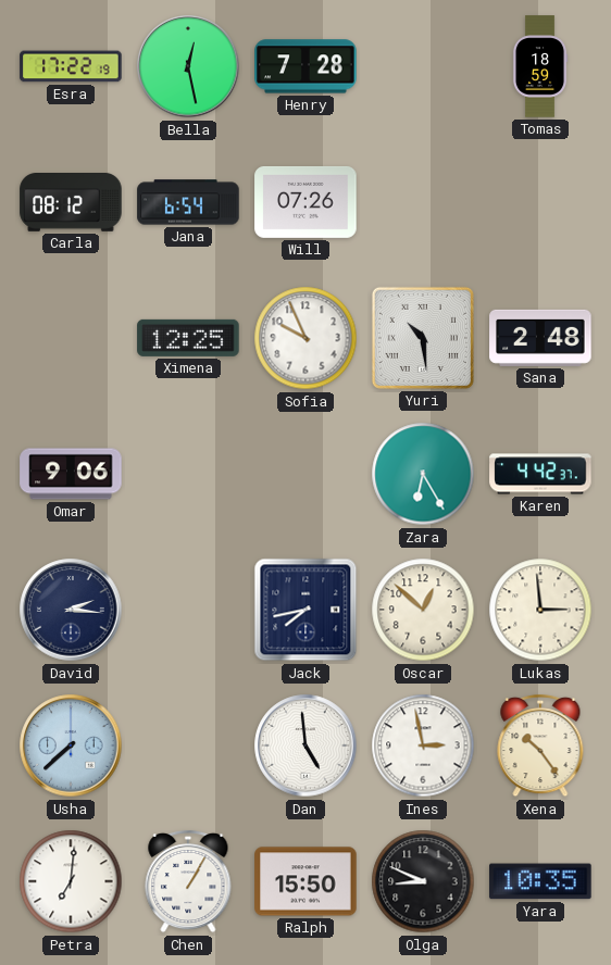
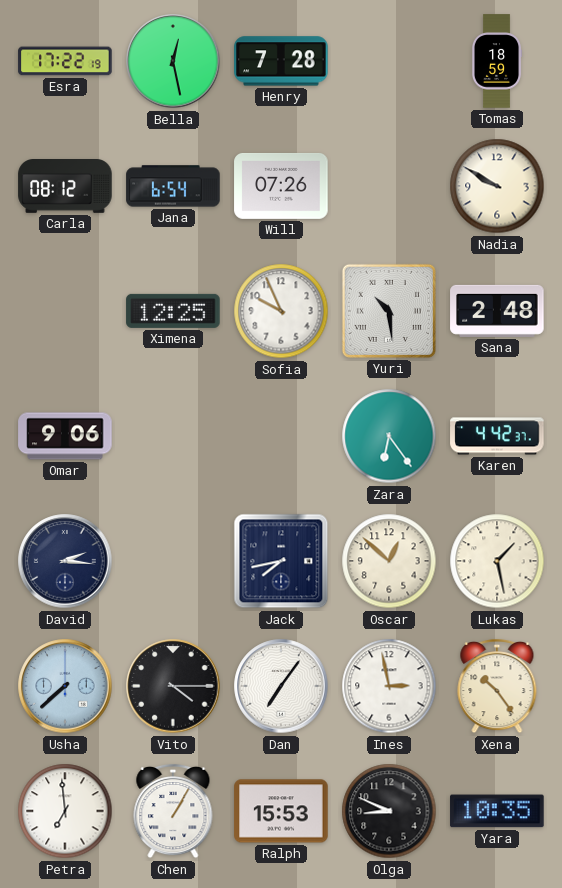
Nadia: none -> 9:50
Zara: 6:25 -> 6:24
Lukas: 2:59 -> 1:28
Vito: none -> 4:15
Dan: 4:59 -> 7:06
Petra: 7:01 -> 6:59
Ralph: 15:50 -> 15:53
